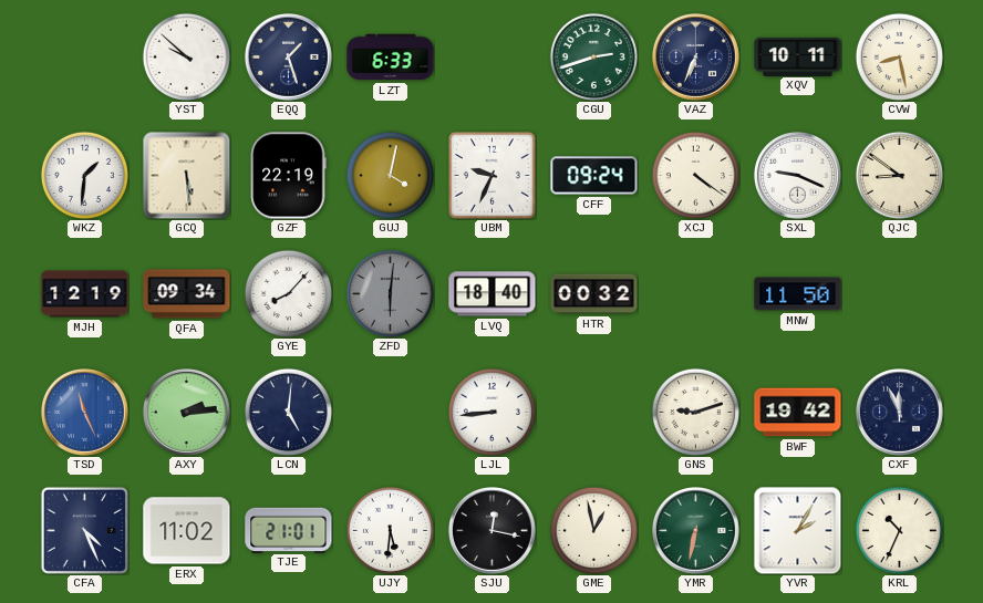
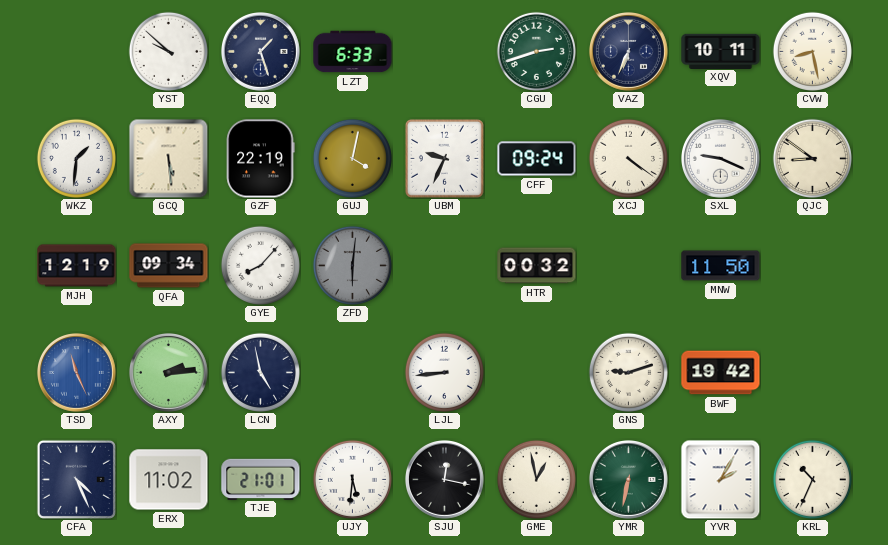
LVQ: 18:40 -> none
LCN: 5:01 -> 4:58
CXF: 11:56 -> none
